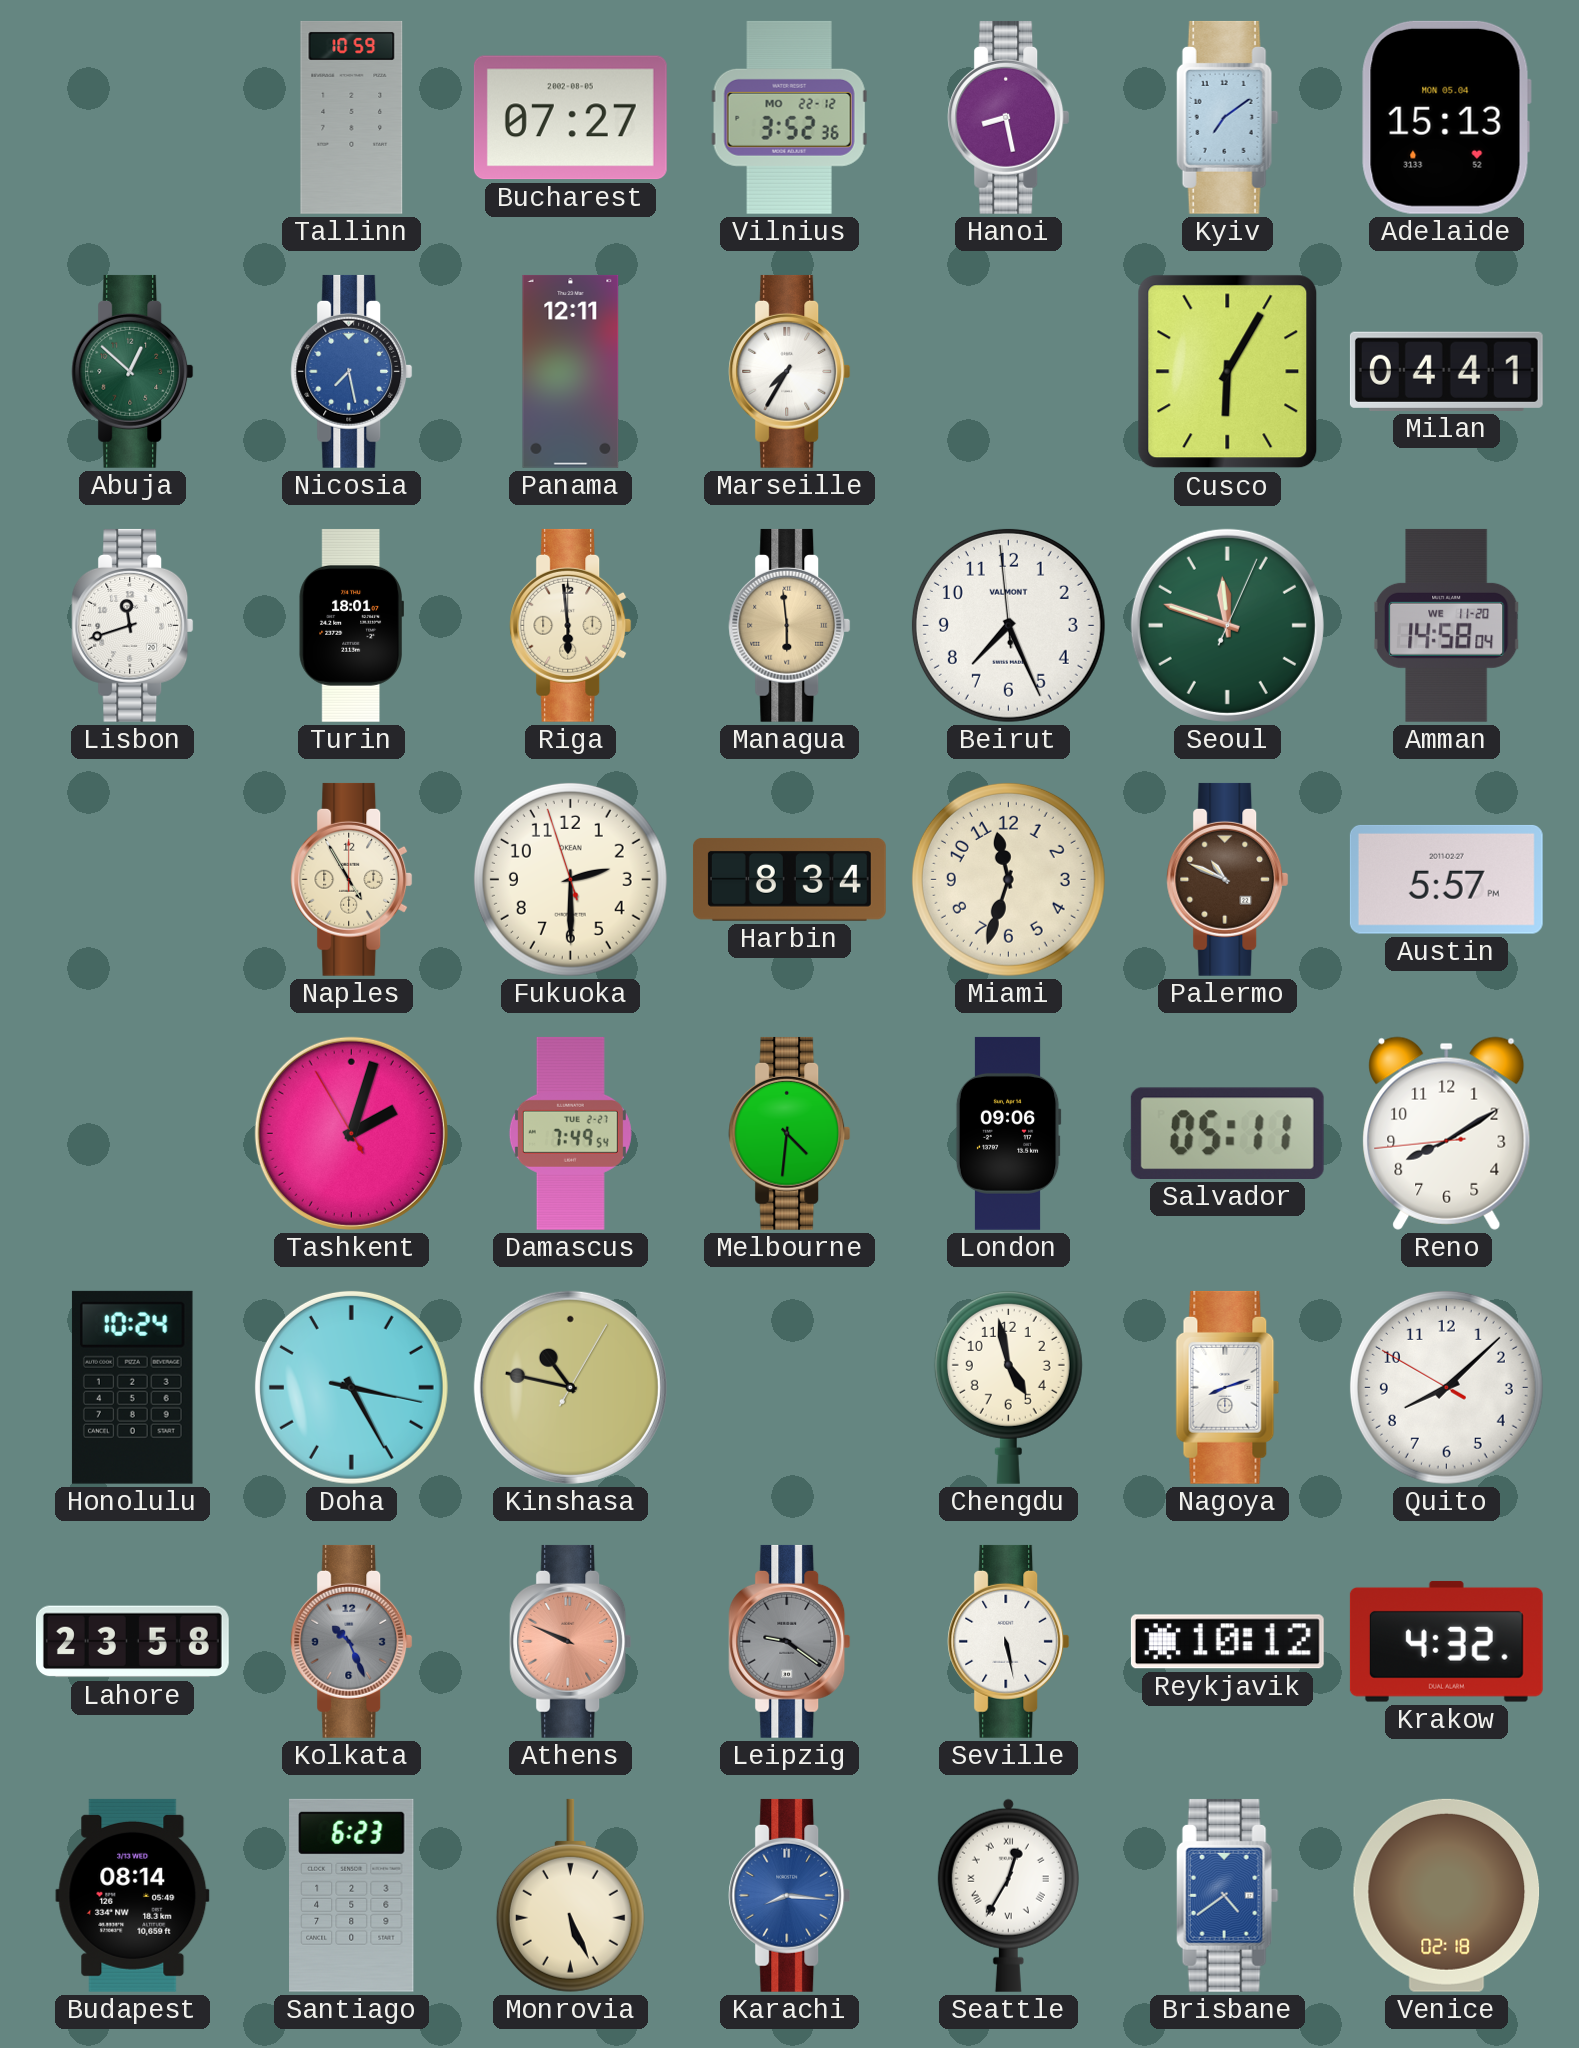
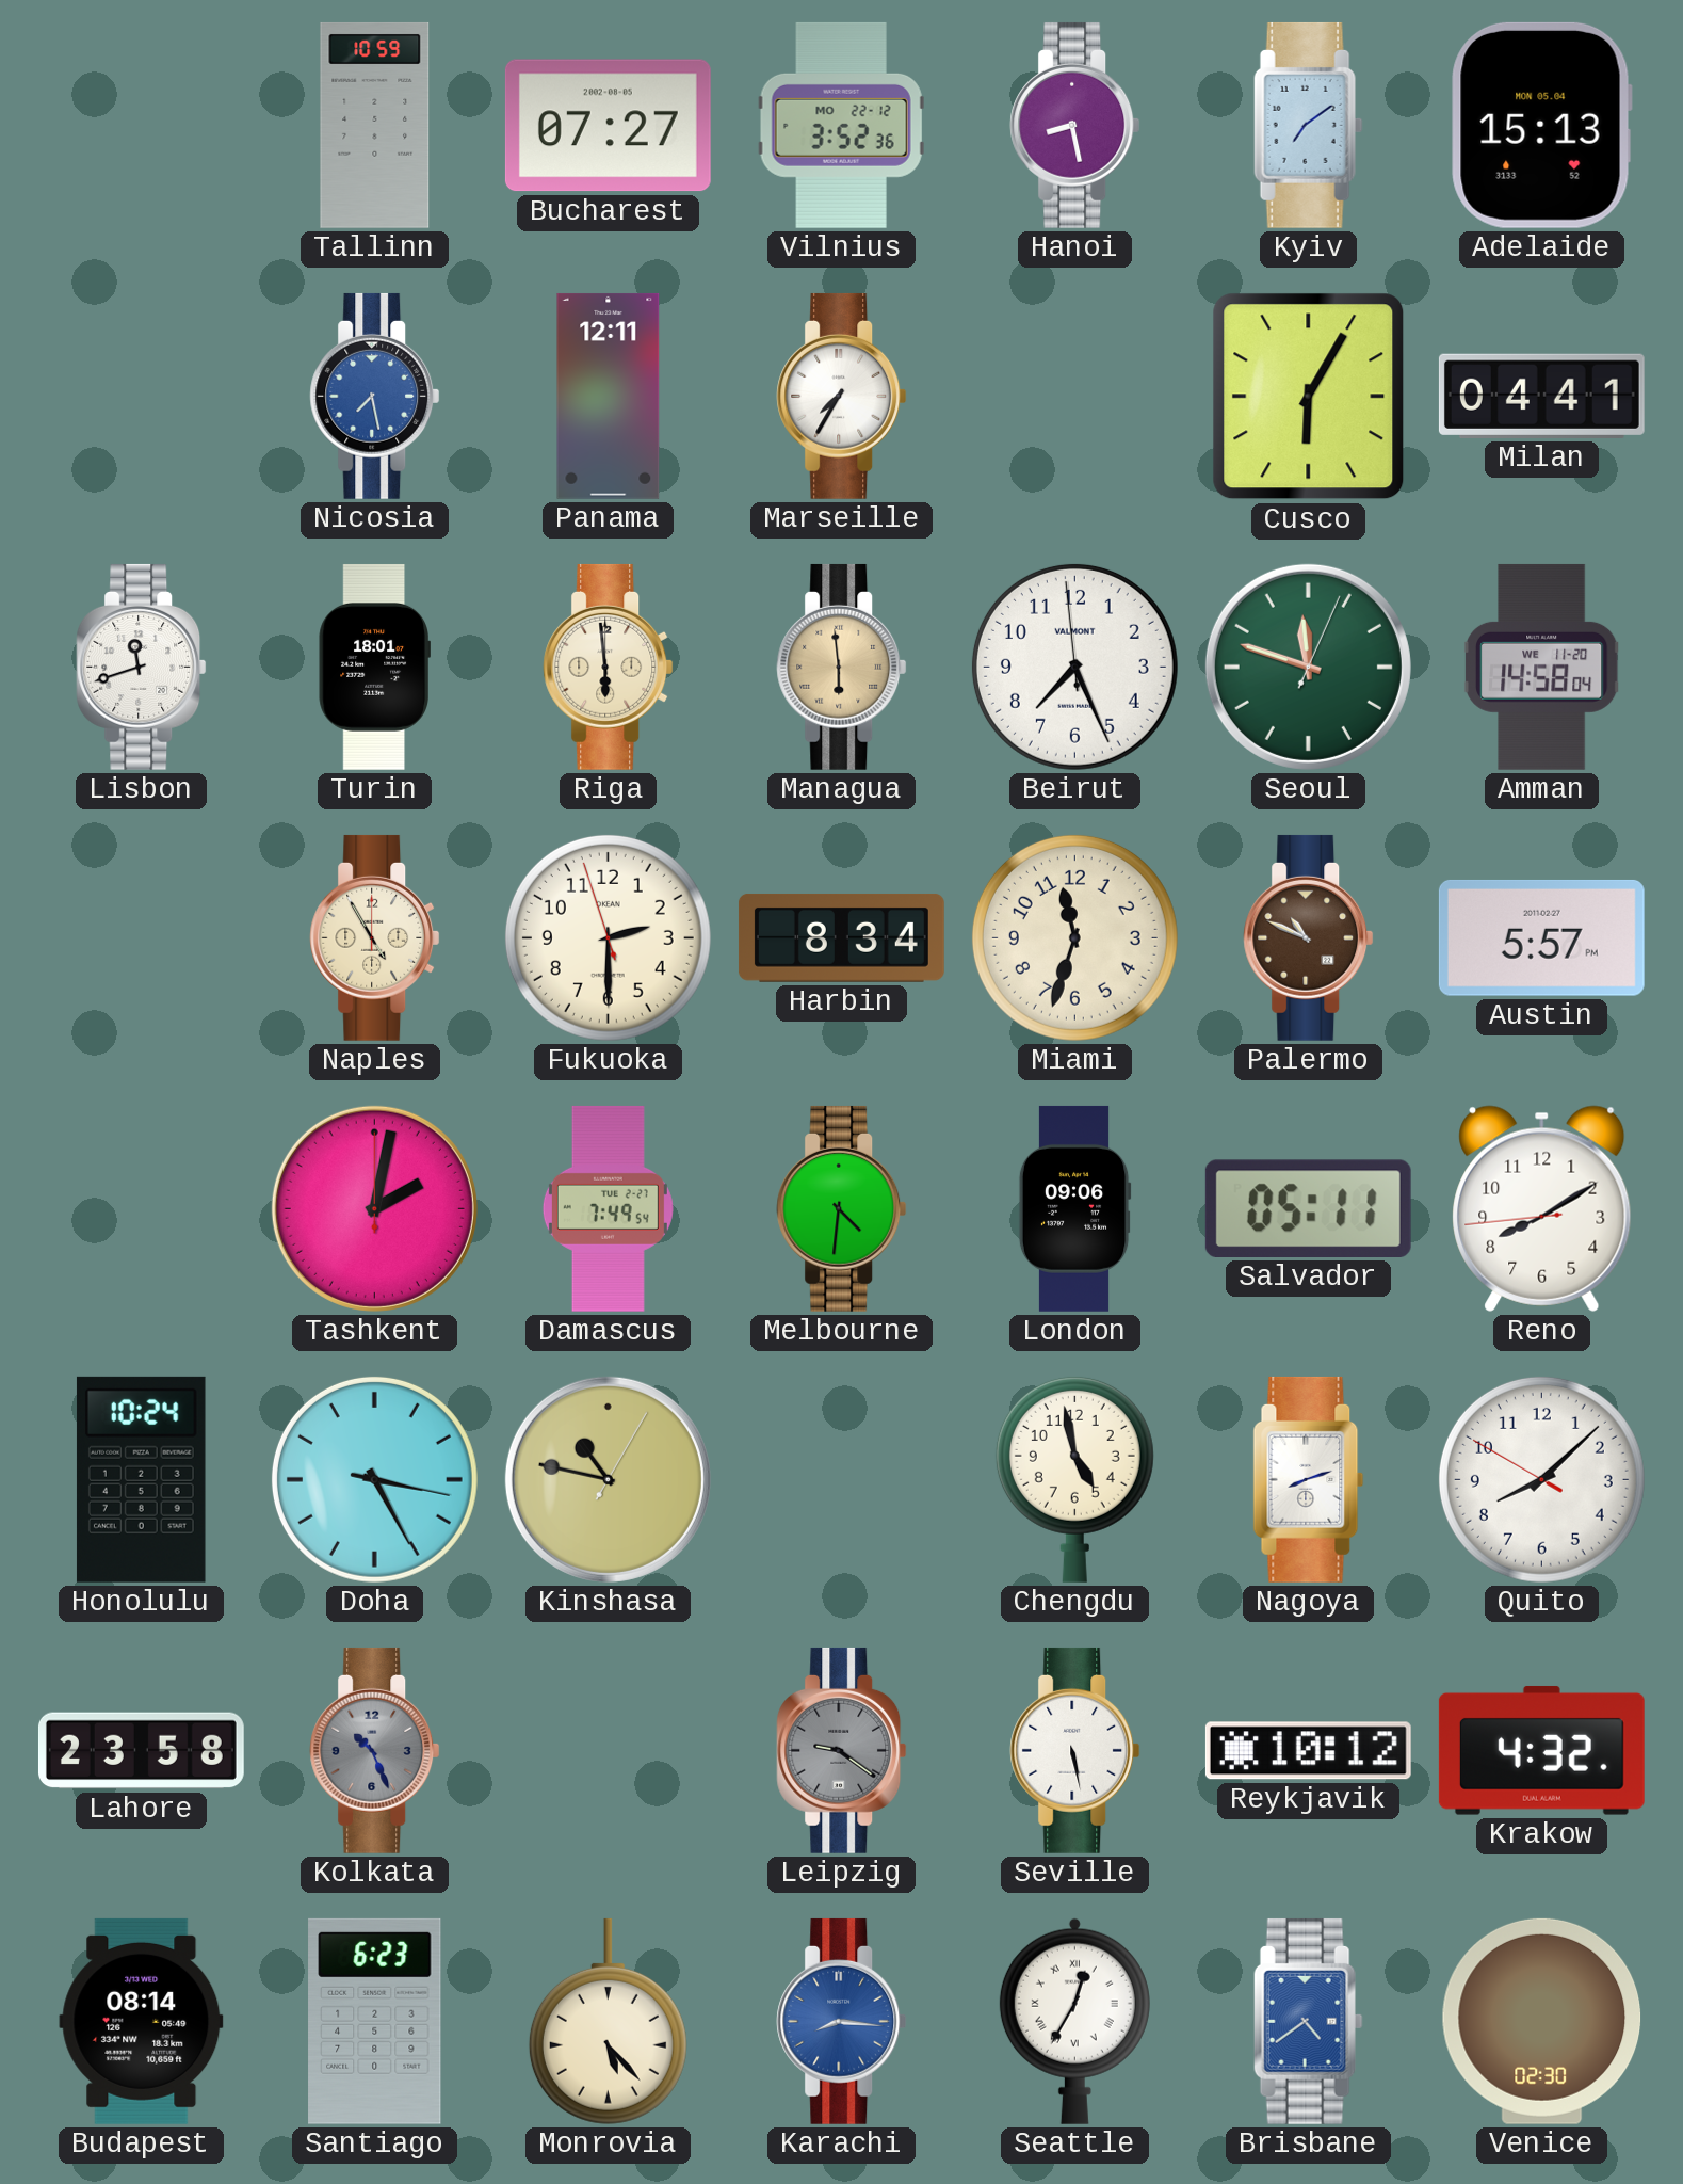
Abuja: 12:52 -> none
Tashkent: 2:02:55 -> 2:02:00
Athens: 9:49 -> none
Monrovia: 5:26 -> 5:23
Venice: 02:18 -> 02:30
